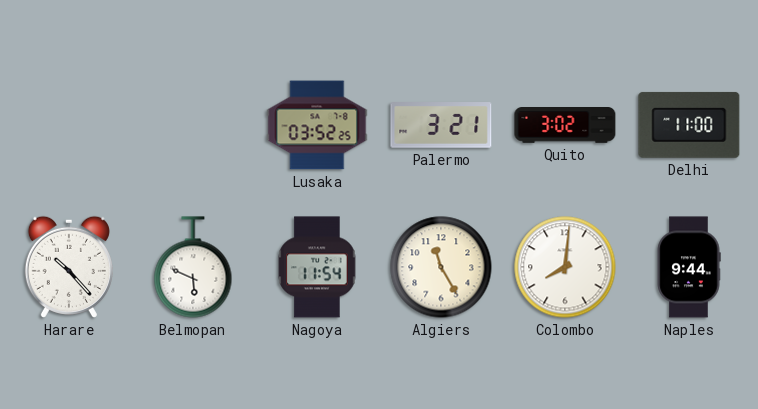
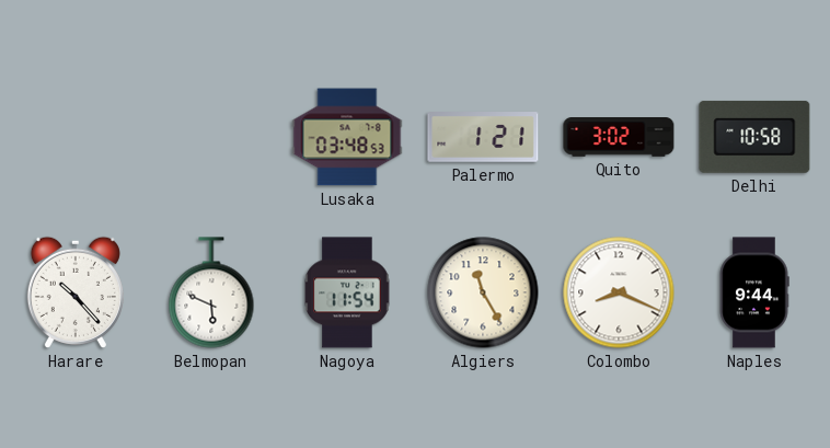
Lusaka: 03:52 -> 03:48
Palermo: 3:21 -> 1:21
Delhi: 11:00 -> 10:58
Colombo: 8:01 -> 8:19
